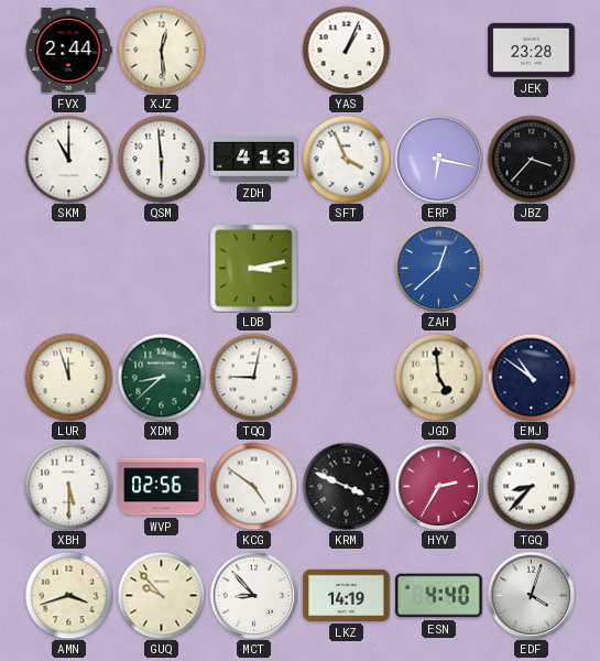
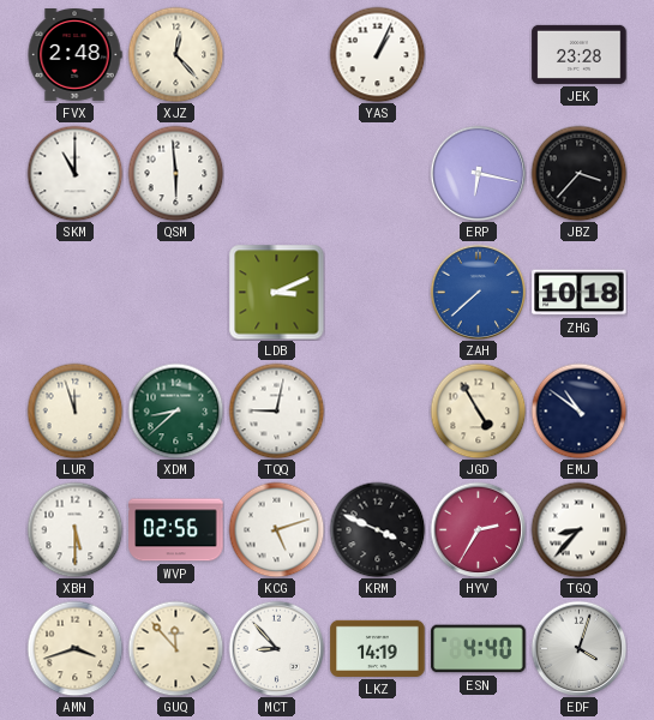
FVX: 2:44 -> 2:48
XJZ: 12:29 -> 12:23
ZDH: 4:13 -> none
SFT: 3:56 -> none
LDB: 3:13 -> 3:11
ZAH: 12:38 -> 7:38
ZHG: none -> 10:18
JGD: 4:59 -> 4:55
KCG: 4:51 -> 5:12
GUQ: 9:53 -> 11:53
